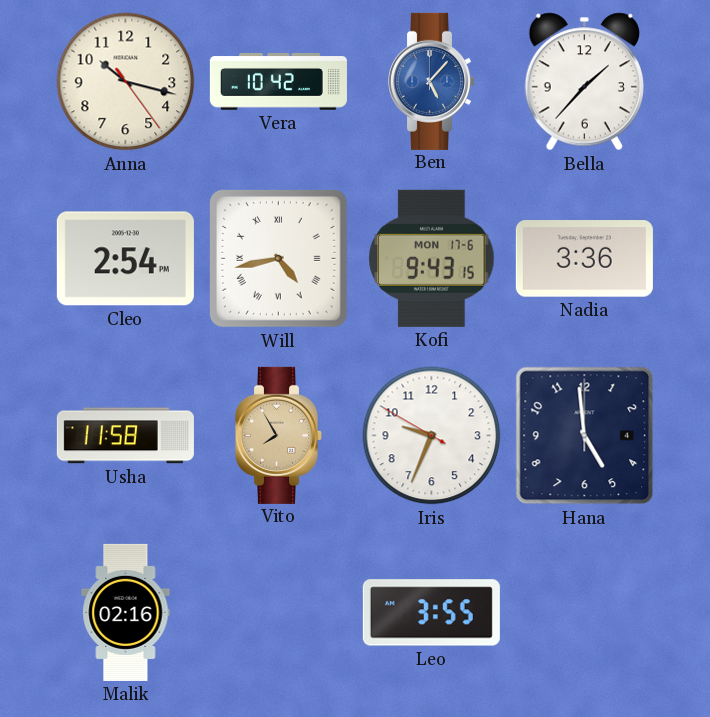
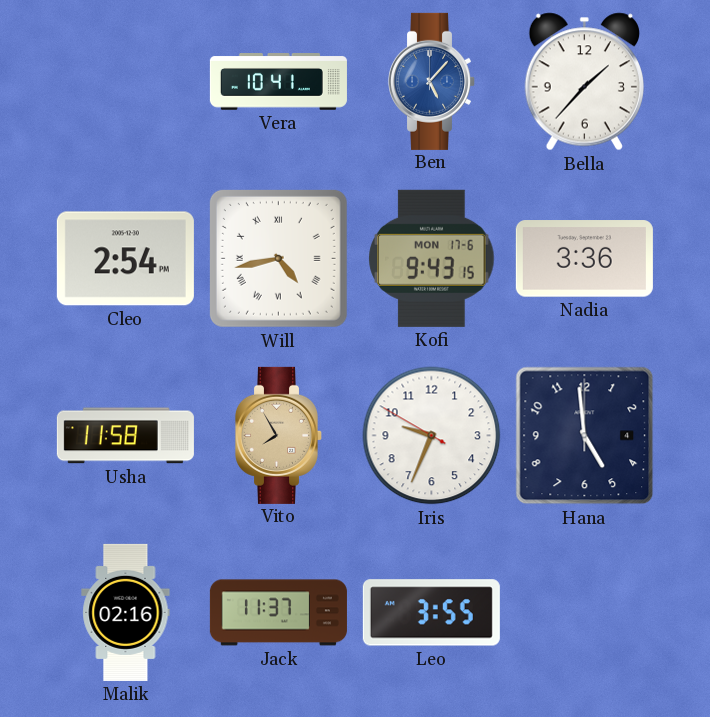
Anna: 10:17 -> none
Vera: 10:42 -> 10:41
Jack: none -> 11:37
